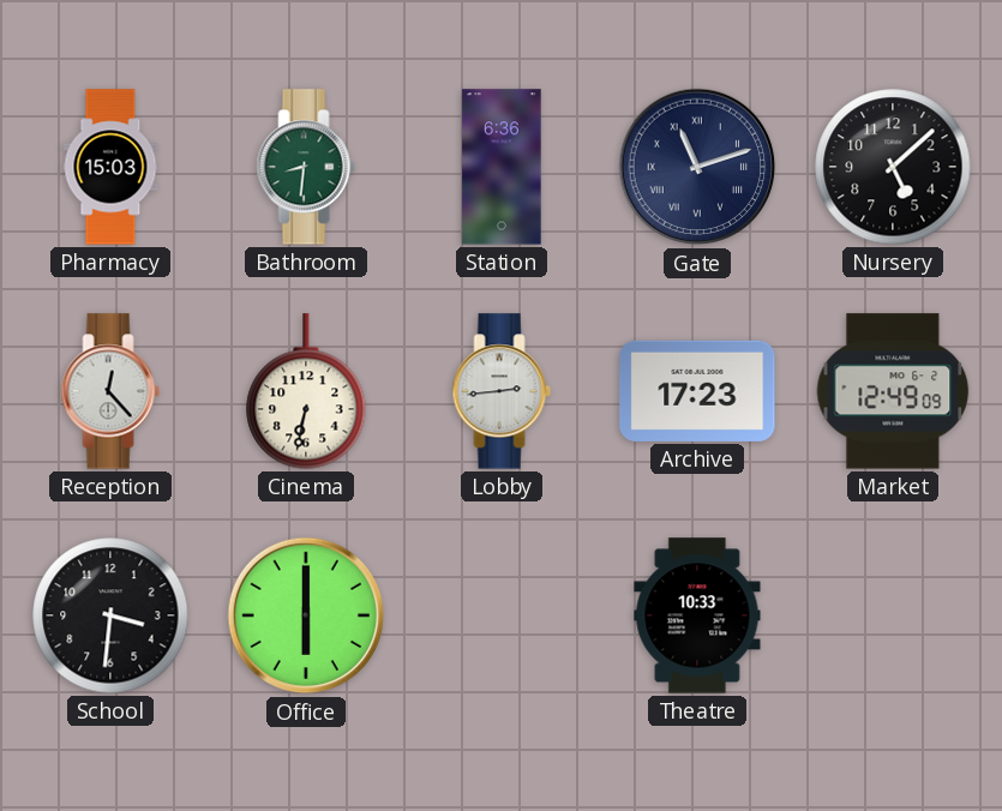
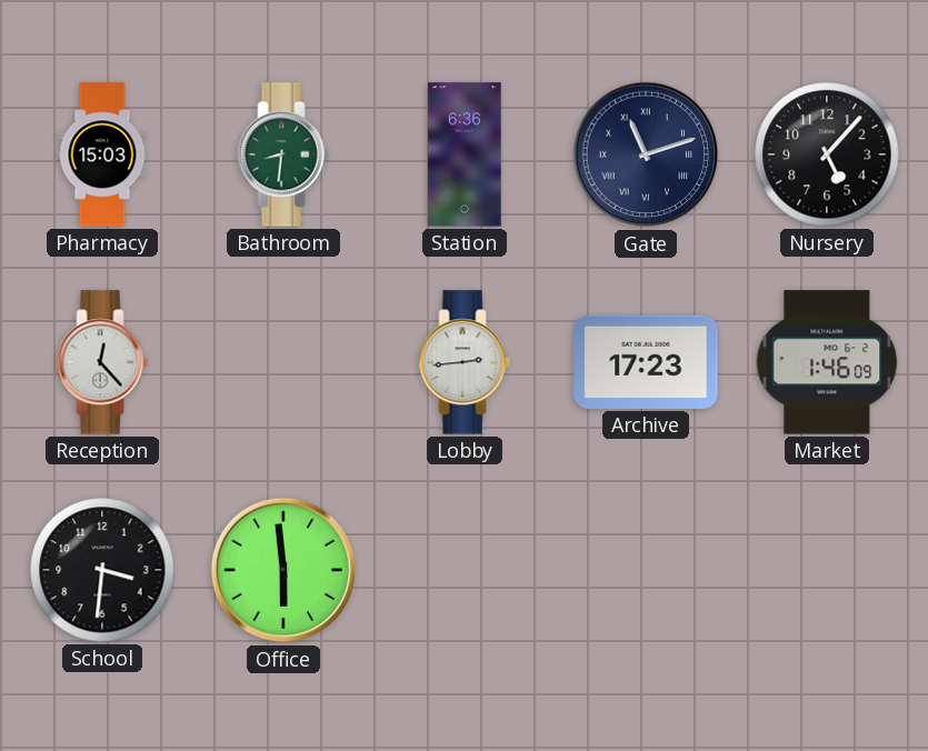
Nursery: 5:08 -> 5:07
Cinema: 6:32 -> none
Market: 12:49 -> 1:46
Office: 6:00 -> 5:59
Theatre: 10:33 -> none
